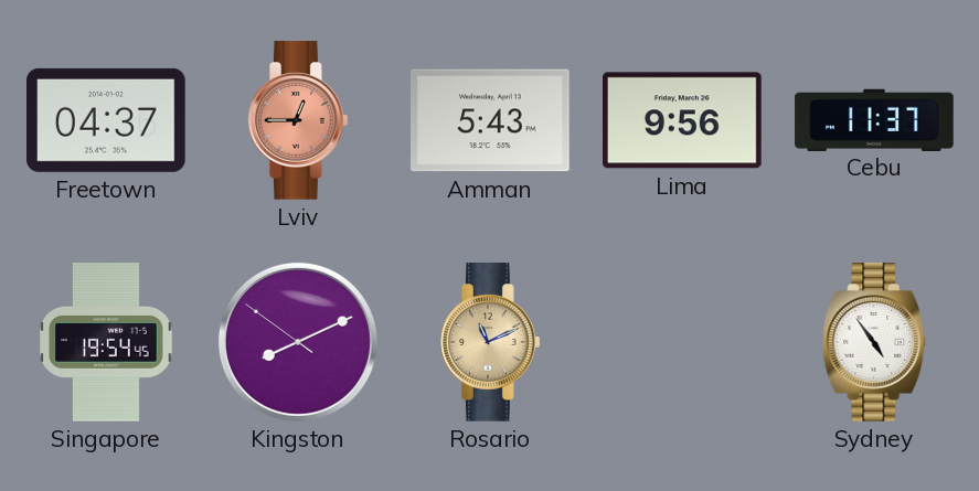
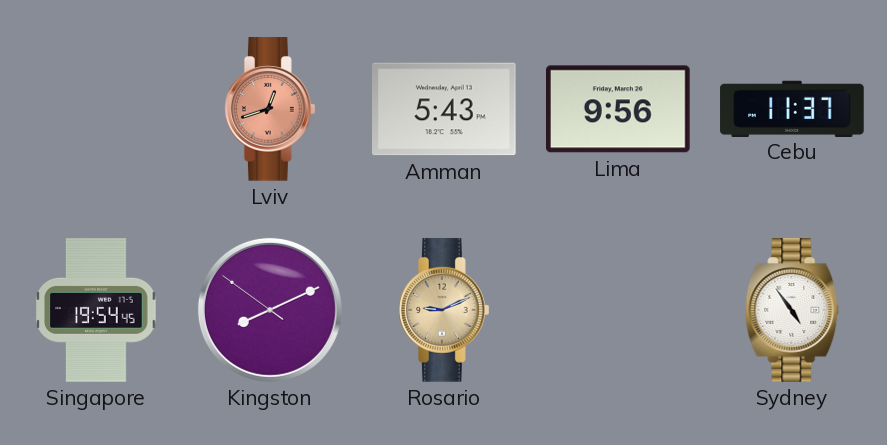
Freetown: 04:37 -> none
Lviv: 12:45 -> 12:42
Rosario: 11:11 -> 9:11
